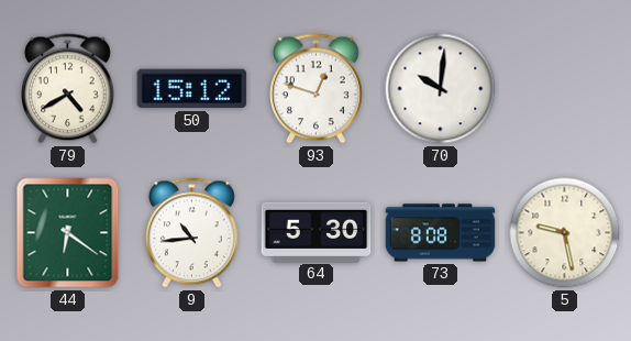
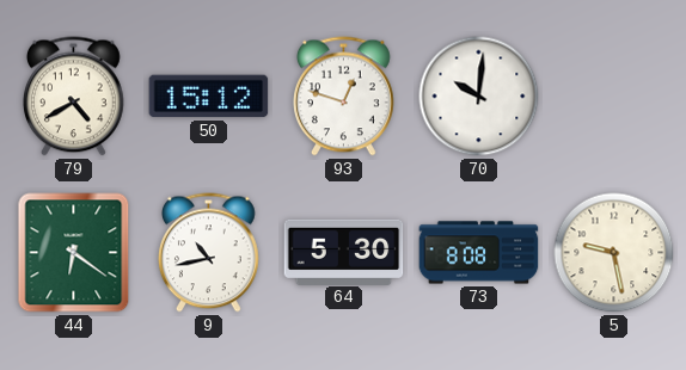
9: 10:44 -> 10:43
